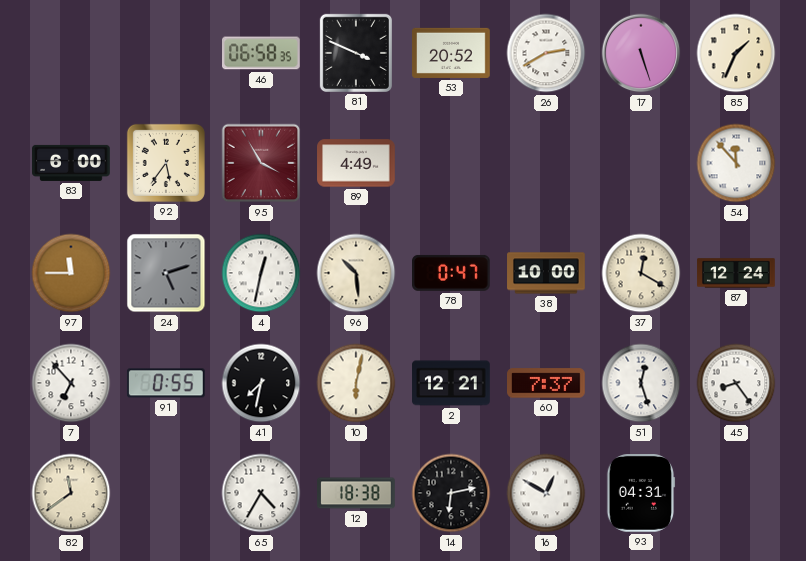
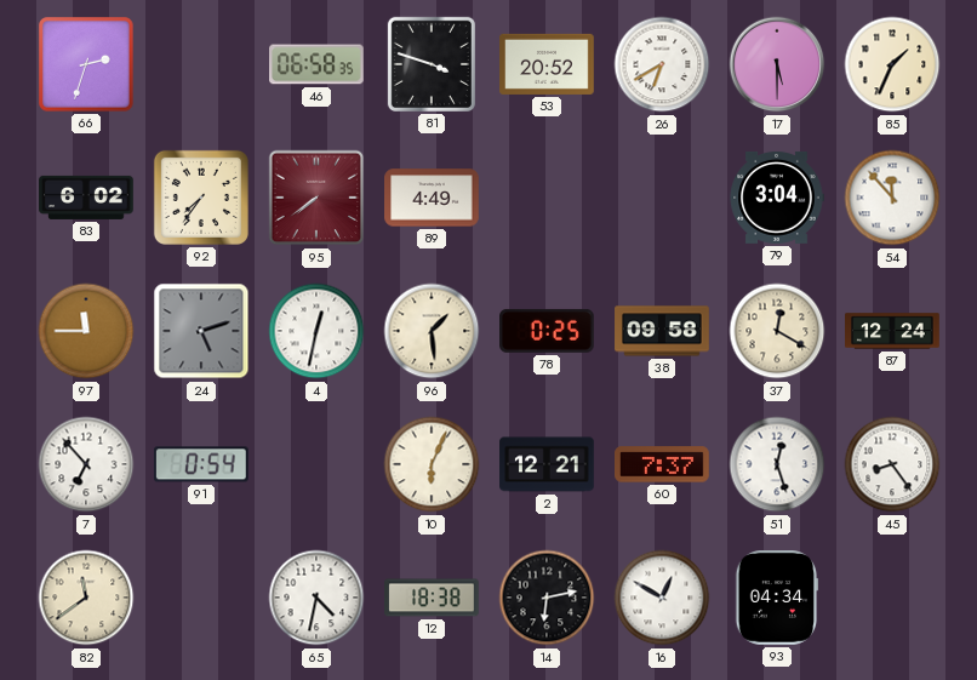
66: none -> 2:33
81: 3:49 -> 3:48
26: 2:40 -> 6:40
17: 5:27 -> 5:30
83: 6:00 -> 6:02
92: 5:36 -> 7:36
95: 3:55 -> 7:39
79: none -> 3:04
96: 10:29 -> 1:29
78: 0:47 -> 0:25
38: 10:00 -> 09:58
91: 0:55 -> 0:54
41: 7:32 -> none
10: 6:02 -> 6:04
65: 4:35 -> 4:32
93: 04:31 -> 04:34
